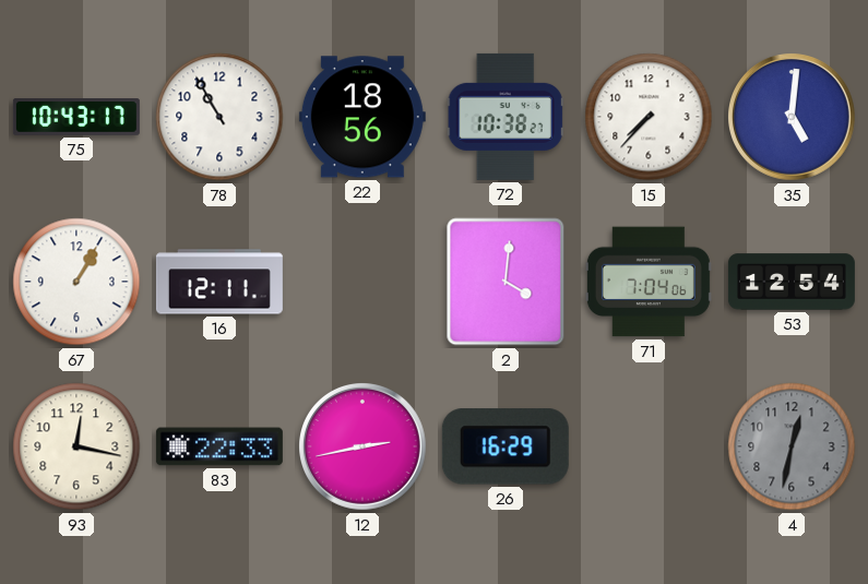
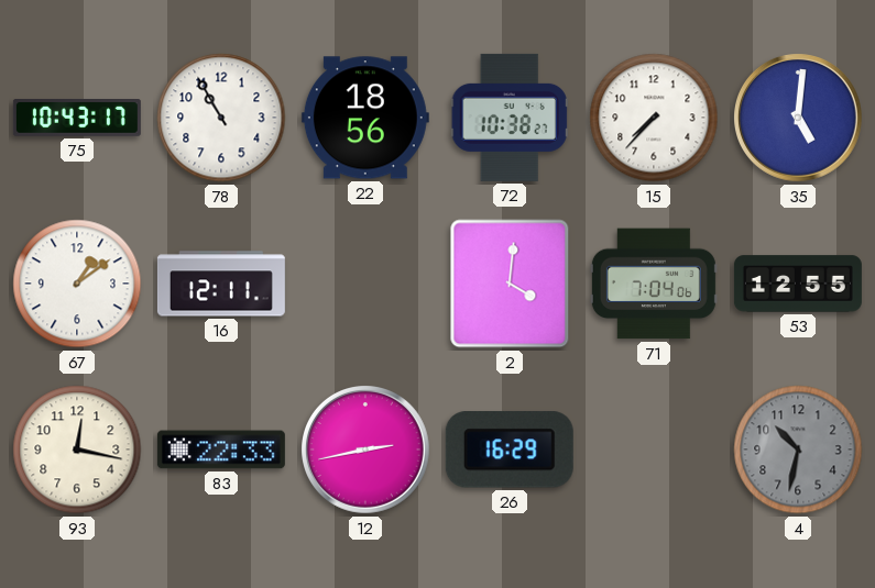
67: 1:05 -> 1:09
53: 12:54 -> 12:55
4: 12:32 -> 10:32
